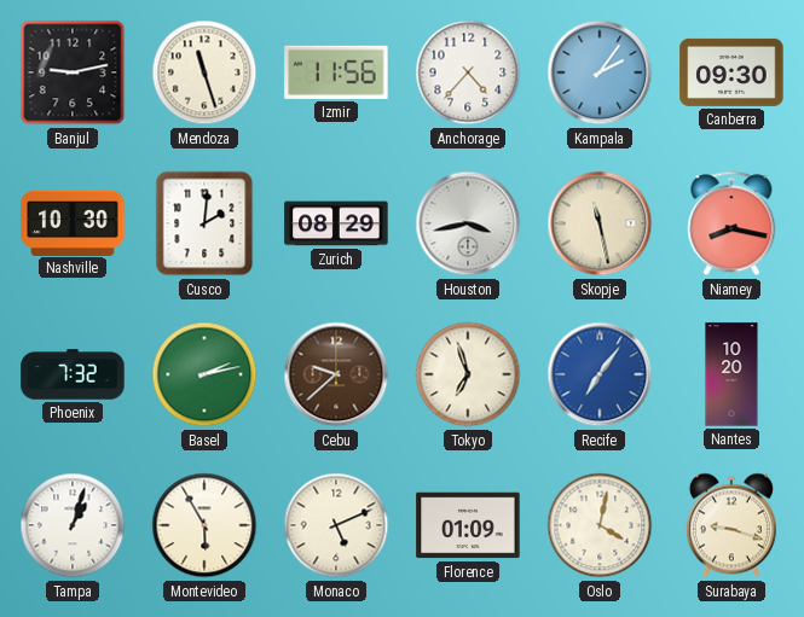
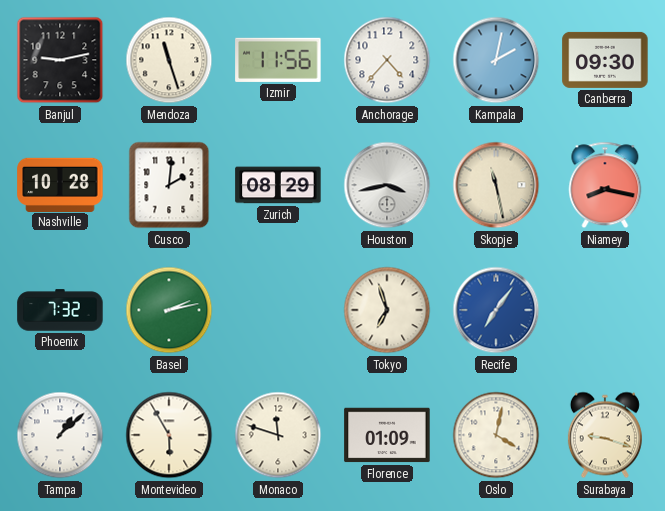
Kampala: 2:06 -> 2:02
Nashville: 10:30 -> 10:28
Cebu: 9:38 -> none
Nantes: 10:20 -> none
Tampa: 1:03 -> 1:08
Monaco: 5:11 -> 11:48
